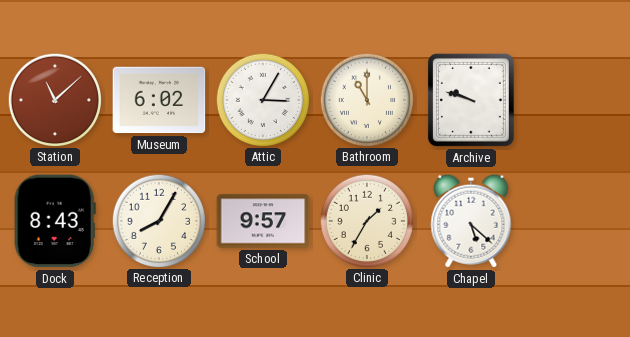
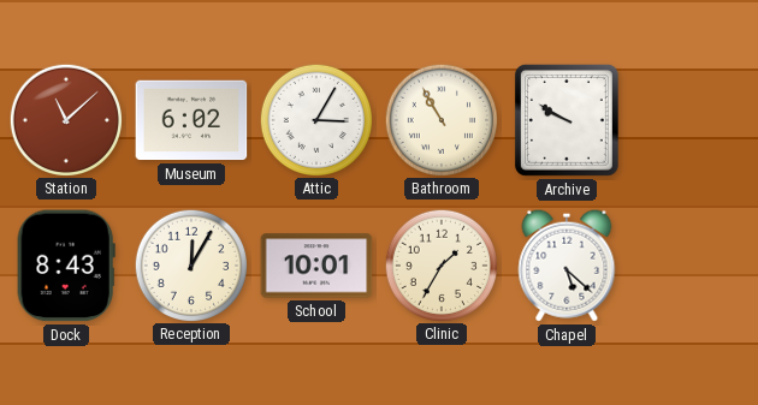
Bathroom: 11:00 -> 10:55
Archive: 9:48 -> 9:50
Reception: 8:05 -> 12:05
School: 9:57 -> 10:01
